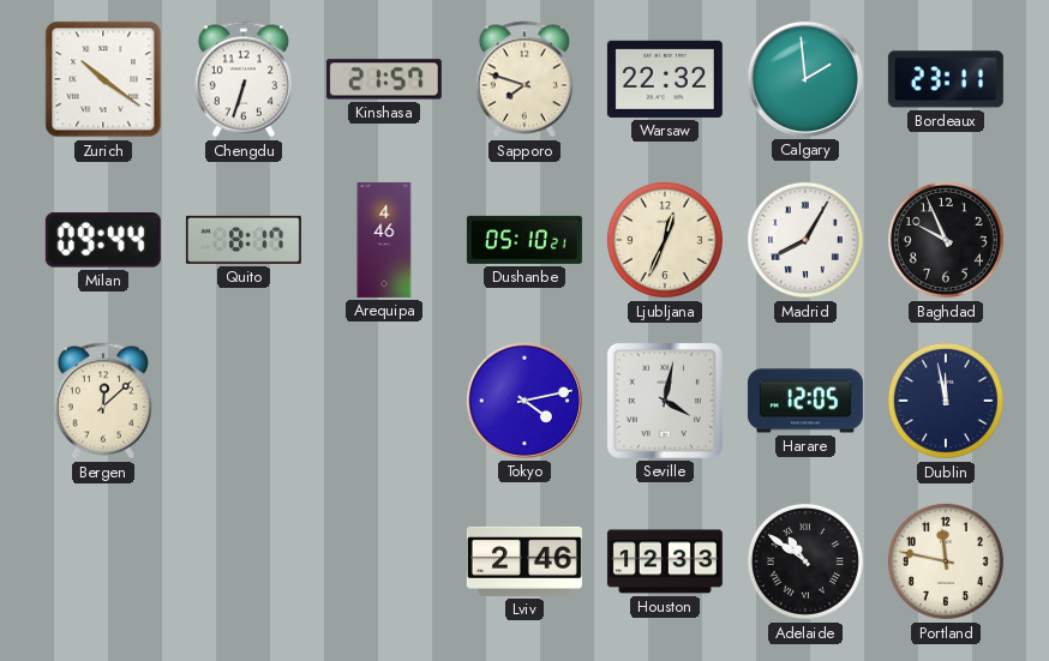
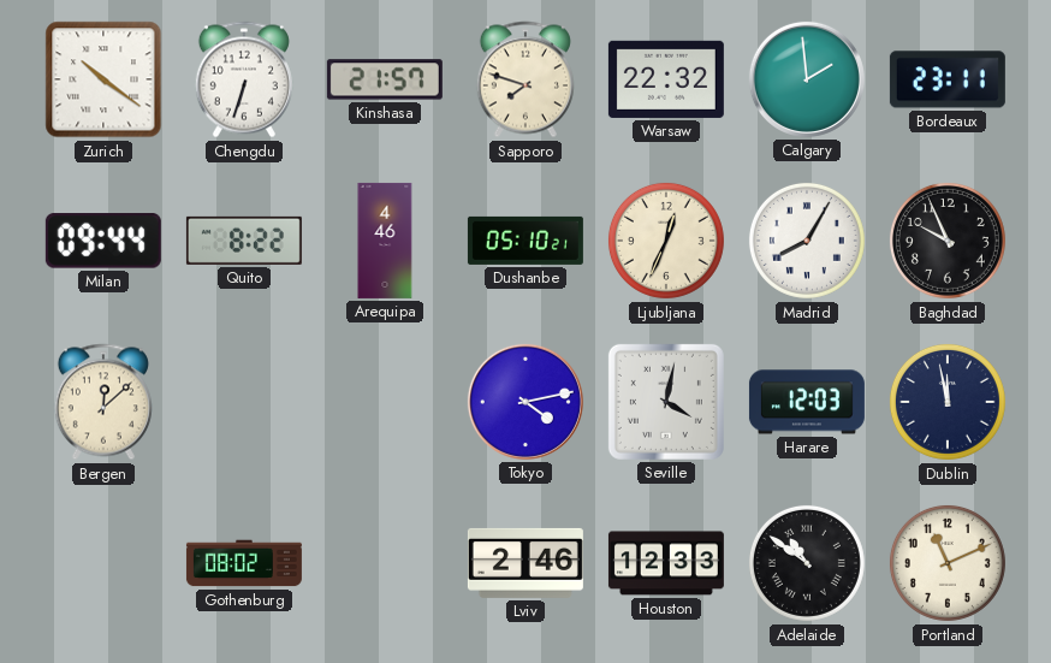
Quito: 8:17 -> 8:22
Harare: 12:05 -> 12:03
Gothenburg: none -> 08:02
Portland: 11:47 -> 11:11
